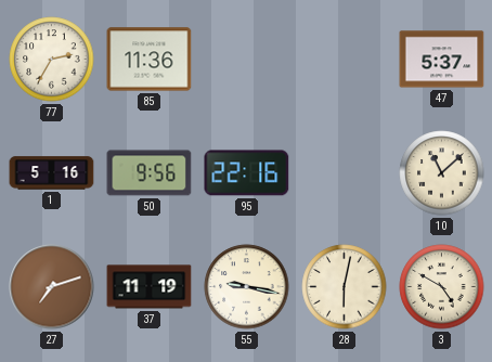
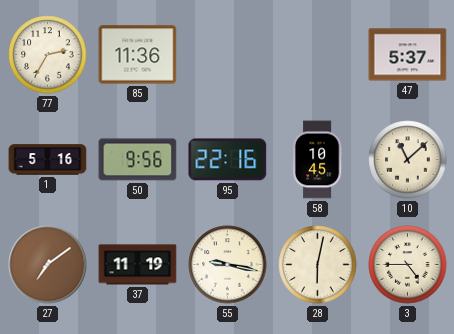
58: none -> 10:45
27: 7:12 -> 7:09
3: 4:50 -> 4:45
